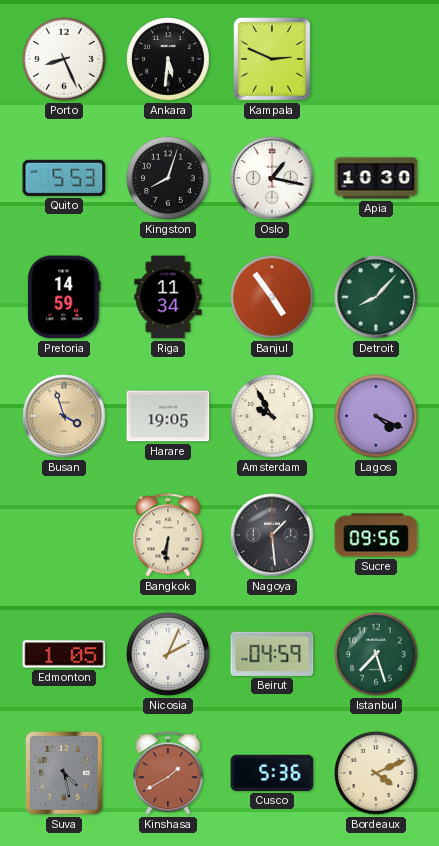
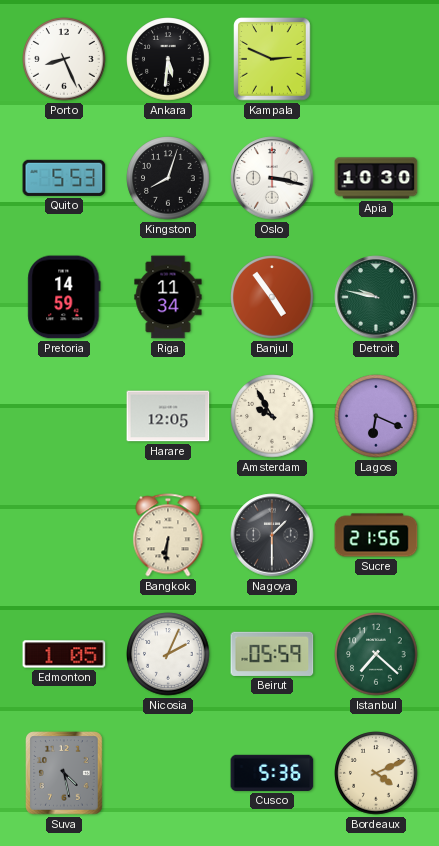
Oslo: 1:17 -> 3:17
Detroit: 8:07 -> 9:47
Busan: 3:57 -> none
Harare: 19:05 -> 12:05
Lagos: 4:19 -> 6:19
Nagoya: 1:29 -> 1:30
Sucre: 09:56 -> 21:56
Beirut: 04:59 -> 05:59
Istanbul: 7:27 -> 7:22
Kinshasa: 1:40 -> none
